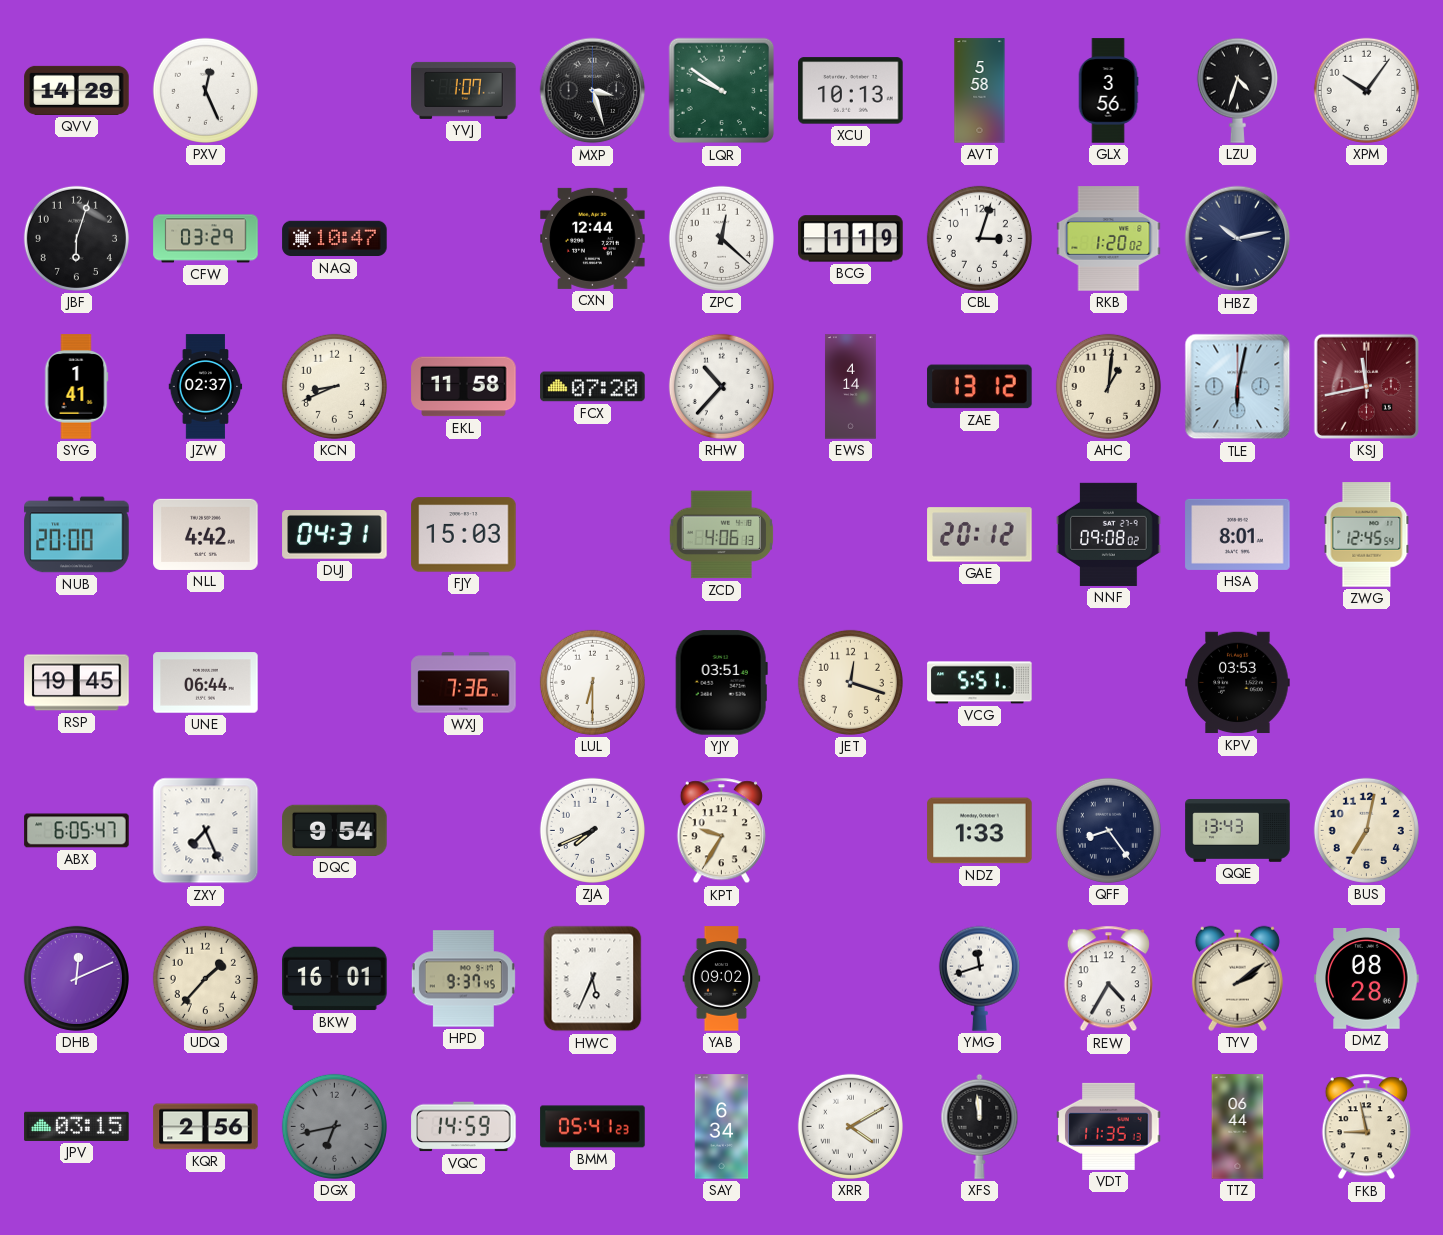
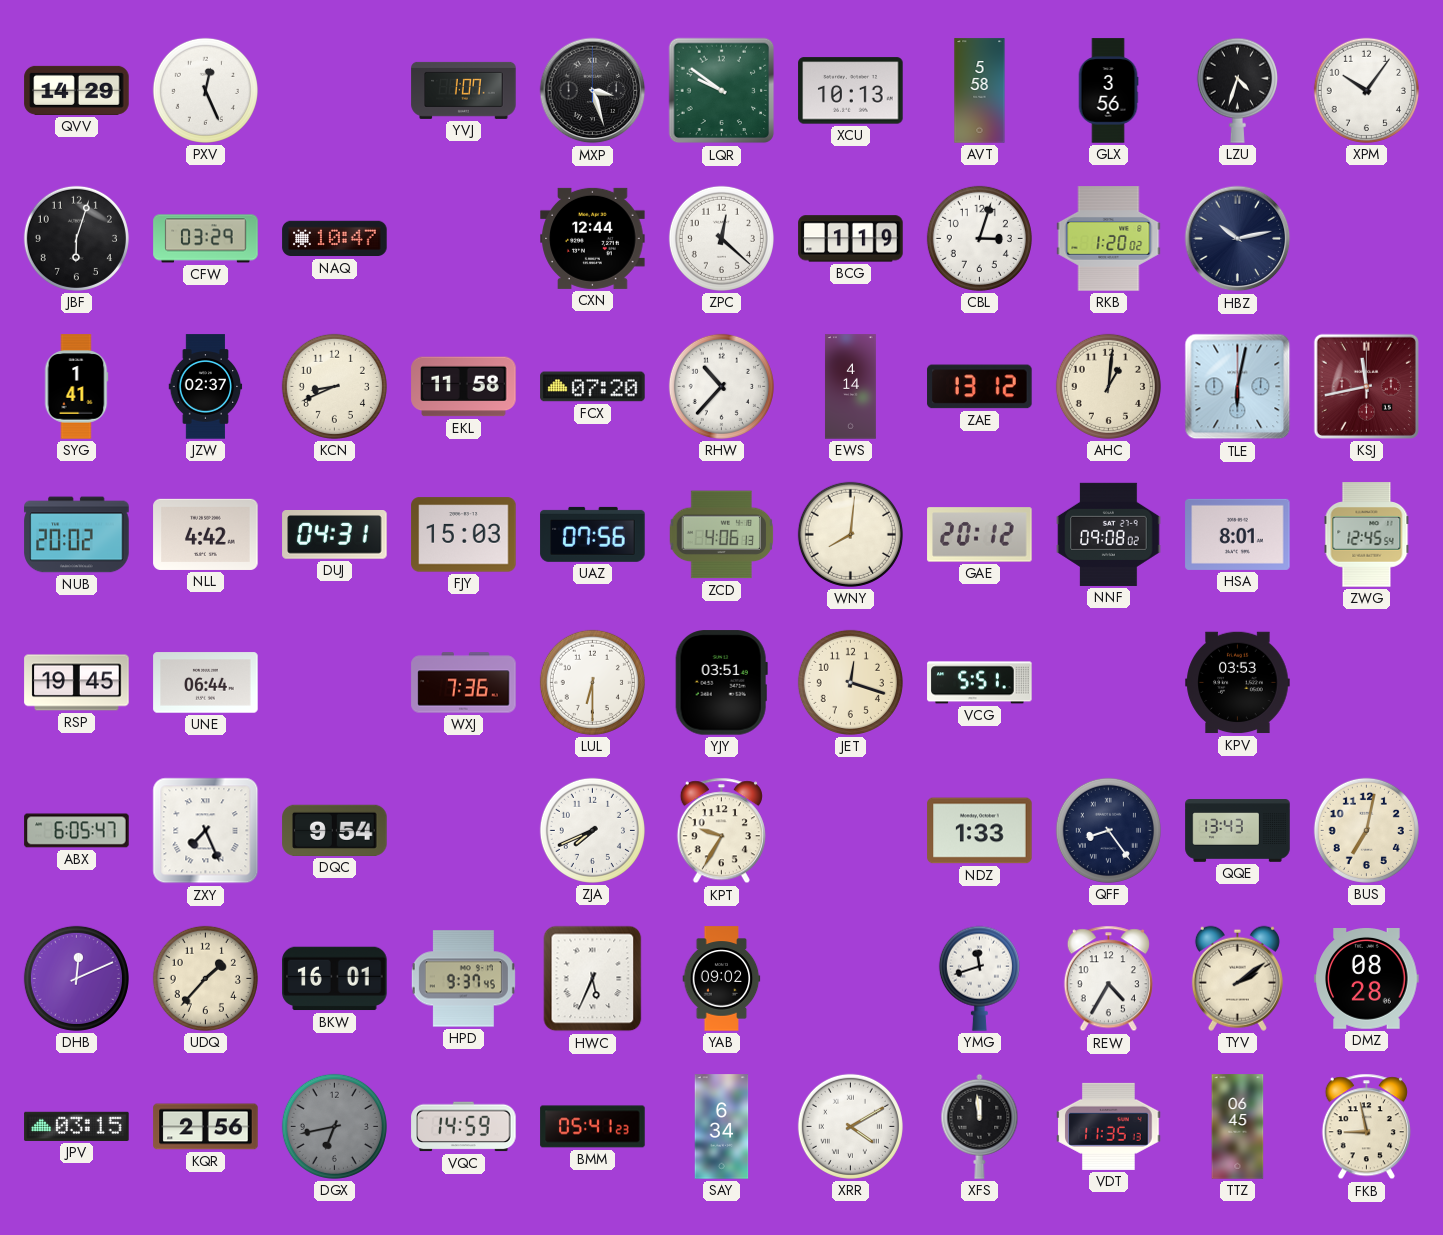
NUB: 20:00 -> 20:02
UAZ: none -> 07:56
WNY: none -> 8:01
TTZ: 06:44 -> 06:45
